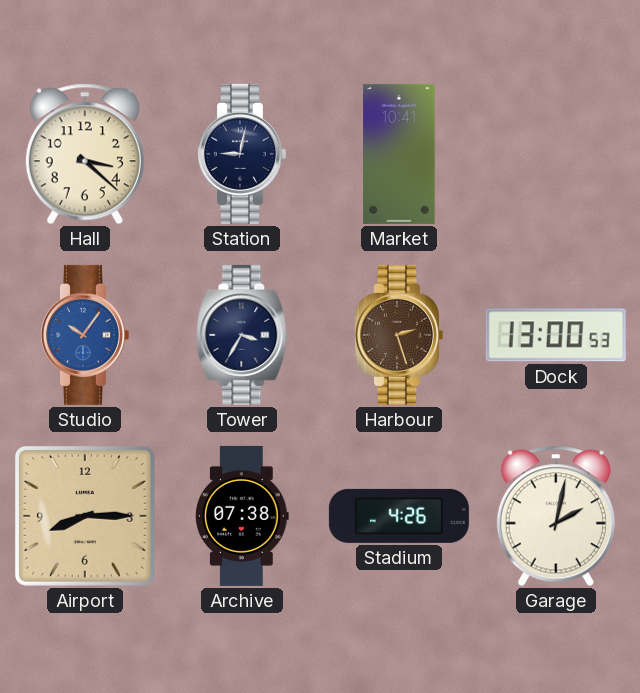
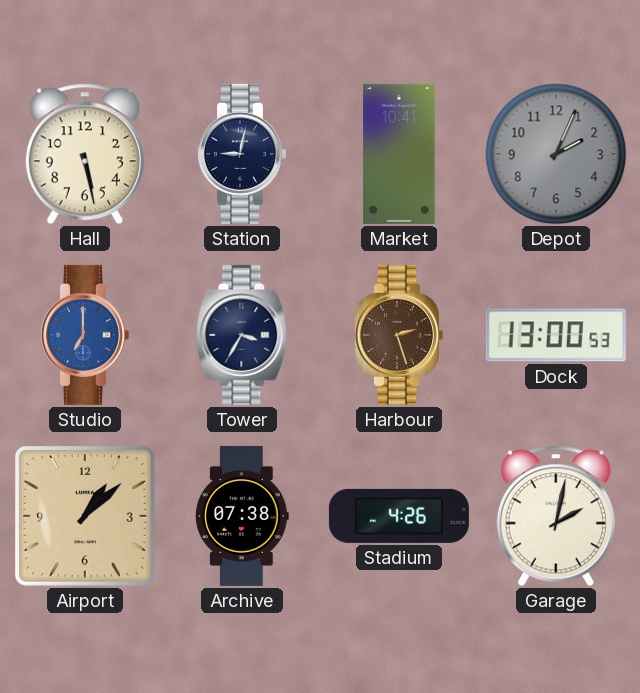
Hall: 3:22 -> 5:28
Depot: none -> 2:04
Studio: 10:06 -> 7:00
Airport: 8:15 -> 1:08
